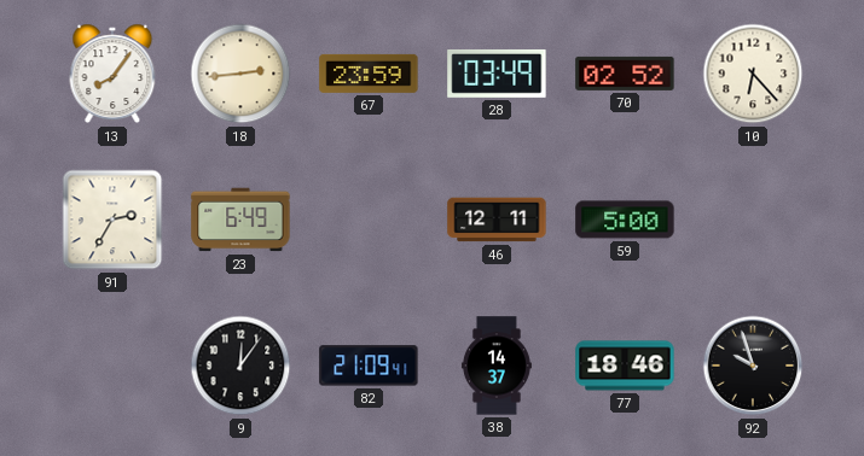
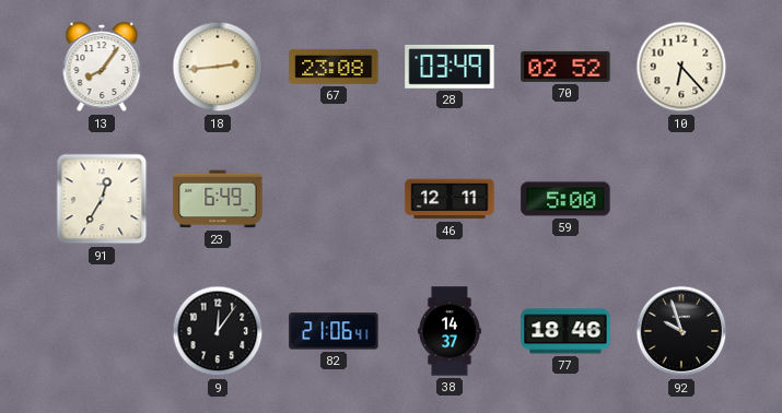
67: 23:59 -> 23:08
91: 2:35 -> 12:35
82: 21:09 -> 21:06
